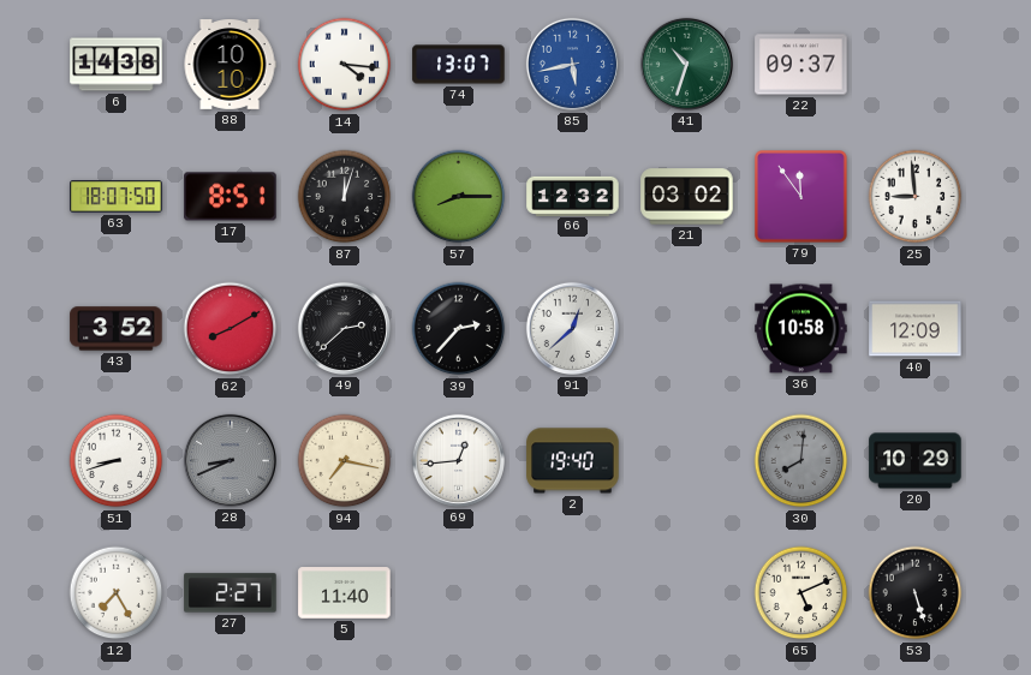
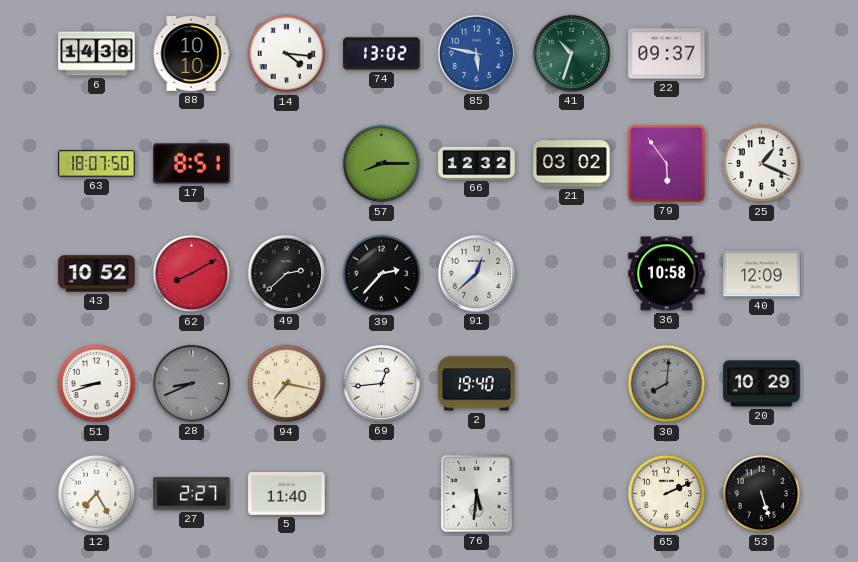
74: 13:07 -> 13:02
85: 5:43 -> 5:47
87: 12:03 -> none
79: 11:54 -> 5:54
25: 8:59 -> 1:19
43: 3:52 -> 10:52
76: none -> 5:31
65: 5:11 -> 2:11
